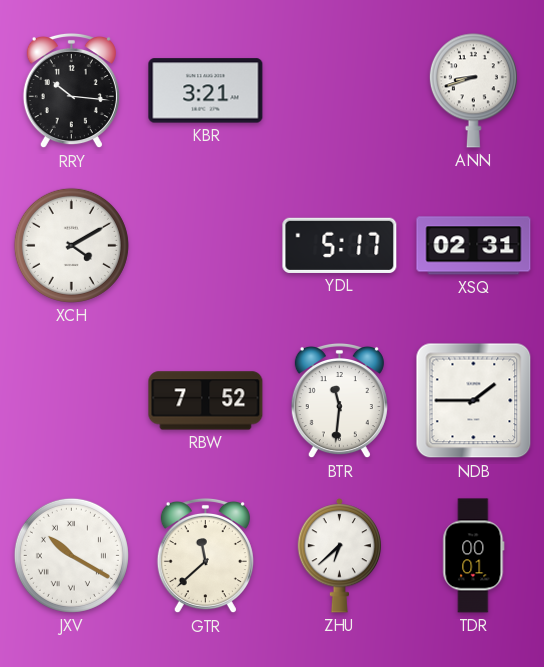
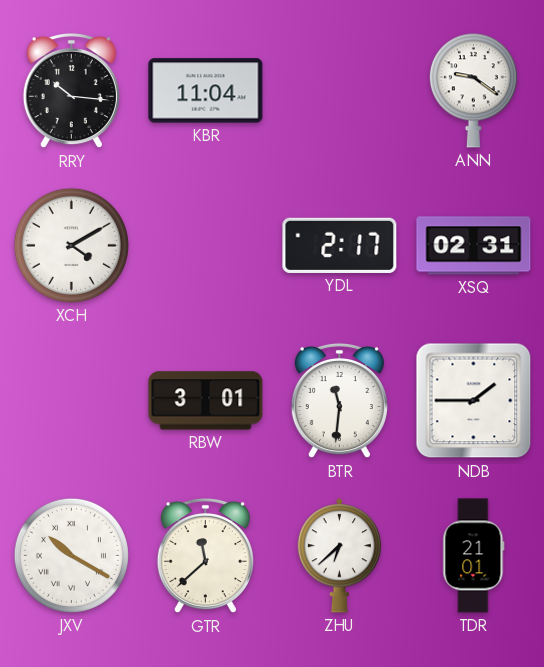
KBR: 3:21 -> 11:04
ANN: 8:42 -> 9:21
YDL: 5:17 -> 2:17
RBW: 7:52 -> 3:01
TDR: 00:01 -> 21:01
